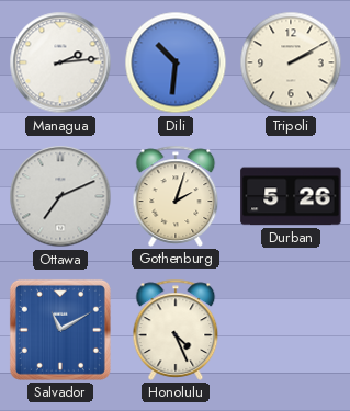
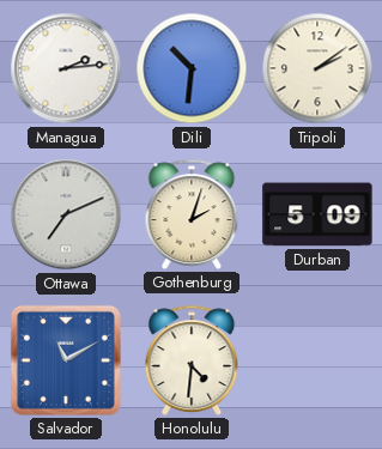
Tripoli: 2:10 -> 2:09
Durban: 5:26 -> 5:09
Honolulu: 4:26 -> 4:31
